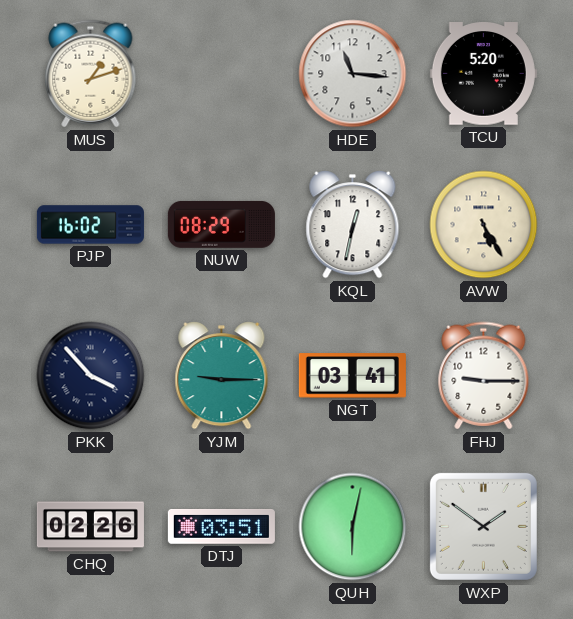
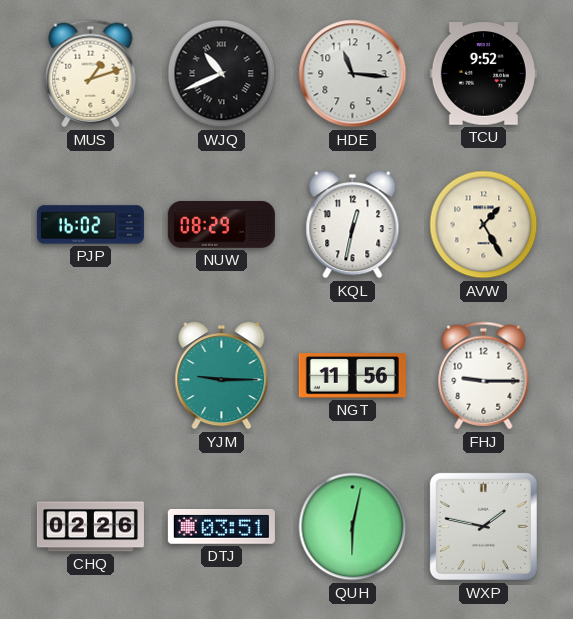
WJQ: none -> 10:41
TCU: 5:20 -> 9:52
AVW: 5:25 -> 1:25
PKK: 3:53 -> none
NGT: 03:41 -> 11:56
WXP: 1:51 -> 1:47
